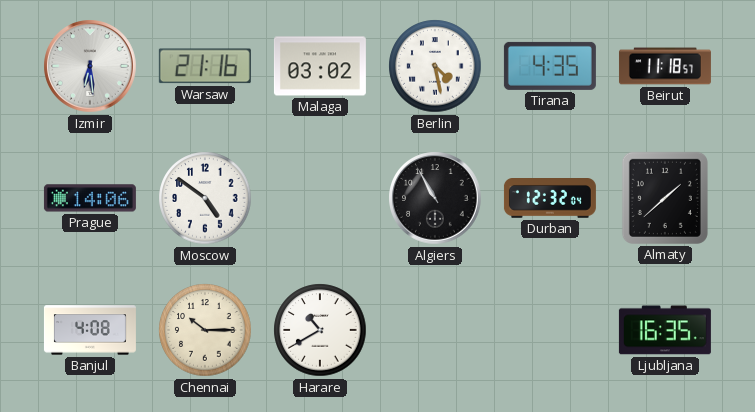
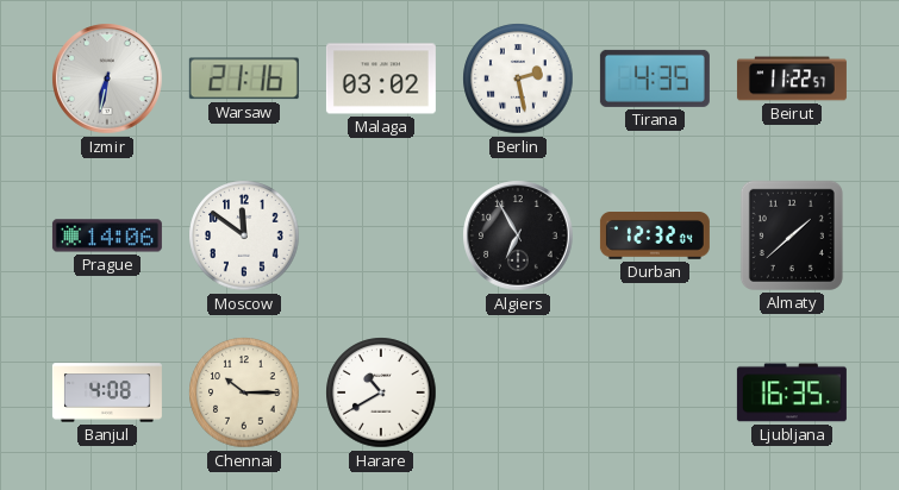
Izmir: 6:29 -> 6:32
Berlin: 4:28 -> 2:28
Beirut: 11:18 -> 11:22
Moscow: 4:51 -> 11:51
Algiers: 10:55 -> 6:55
